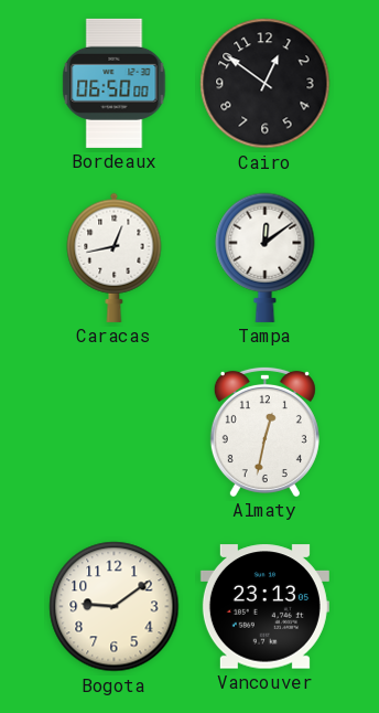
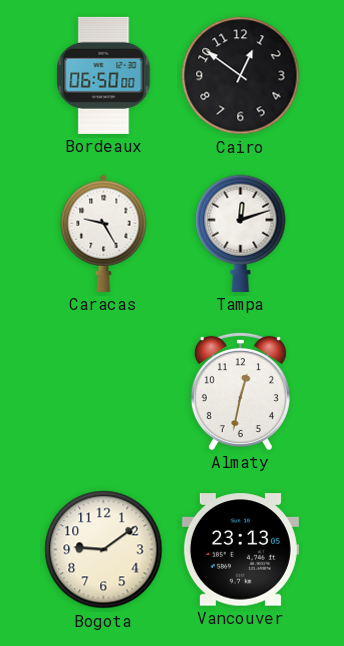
Caracas: 12:43 -> 9:25
Tampa: 12:09 -> 12:12
